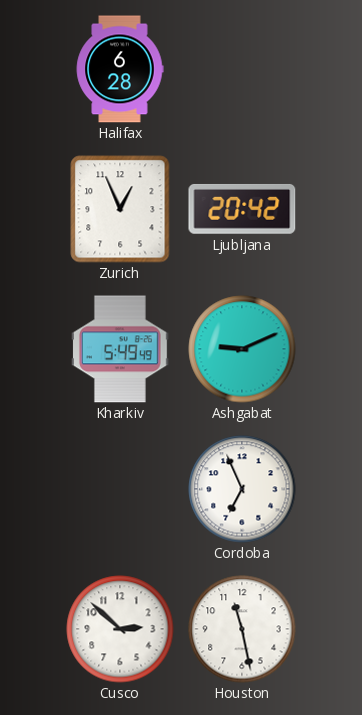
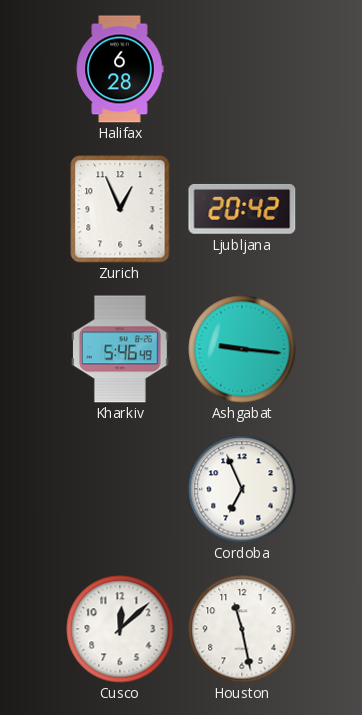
Kharkiv: 5:49 -> 5:46
Ashgabat: 9:11 -> 9:16
Cusco: 2:52 -> 12:08
